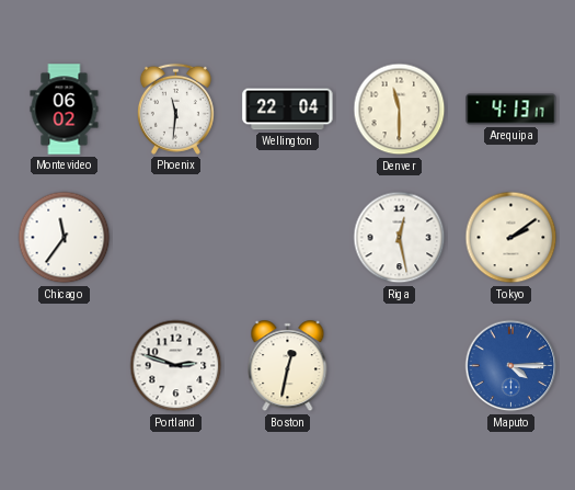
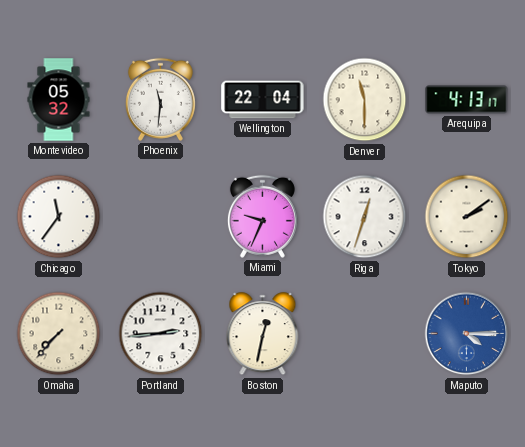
Montevideo: 06:02 -> 05:32
Miami: none -> 9:34
Riga: 12:28 -> 12:33
Omaha: none -> 7:37
Portland: 2:48 -> 2:44
